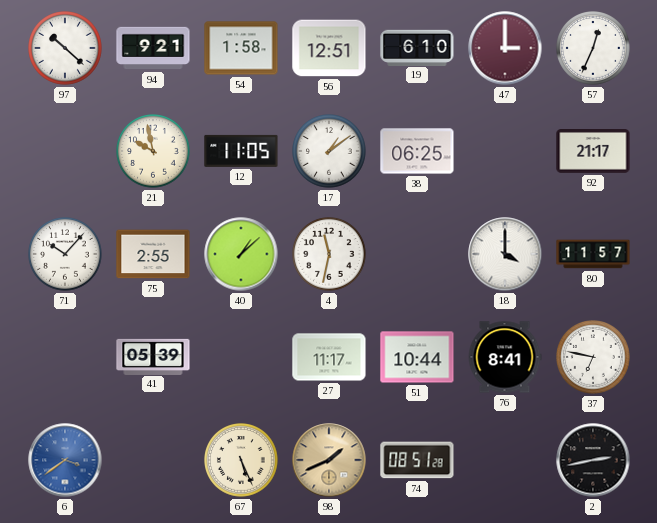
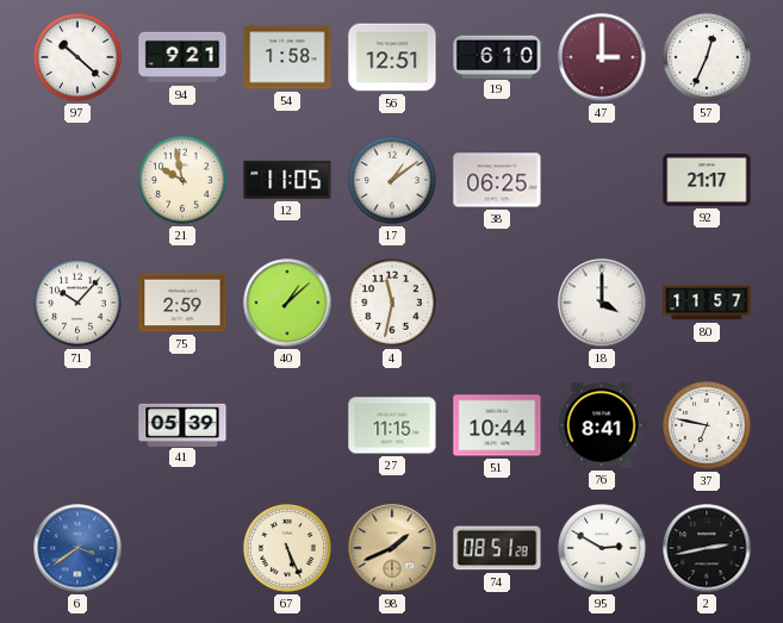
75: 2:55 -> 2:59
27: 11:17 -> 11:15
95: none -> 2:50
